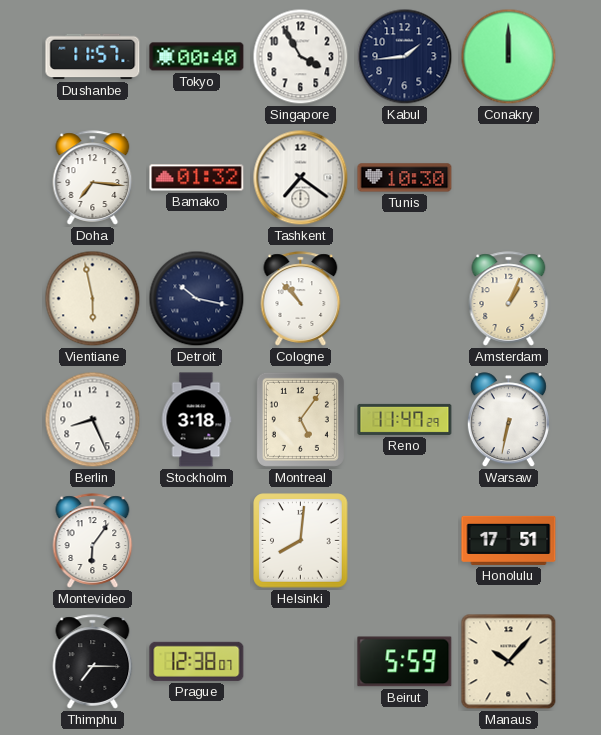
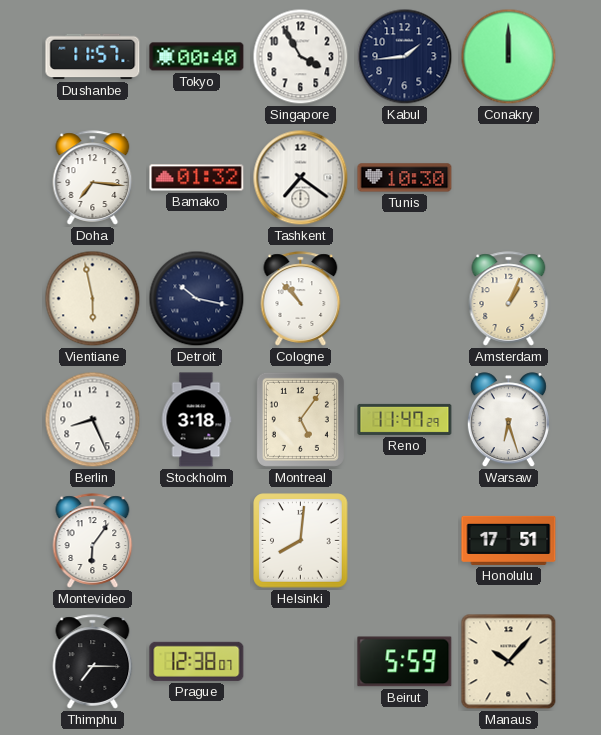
Warsaw: 6:32 -> 6:27
